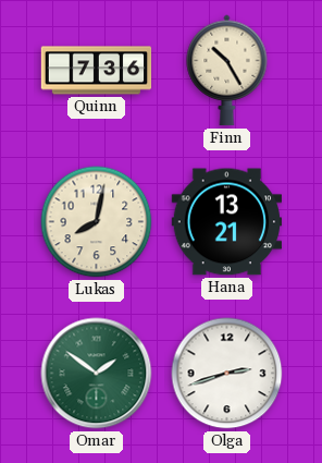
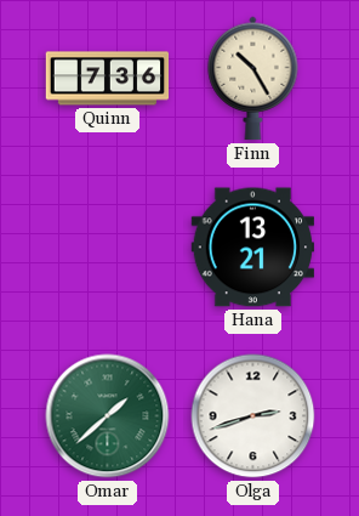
Lukas: 8:02 -> none
Omar: 1:51 -> 1:38
